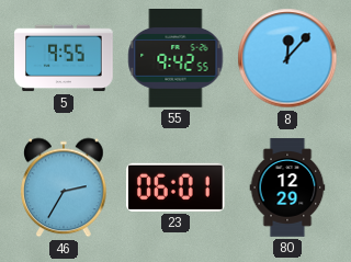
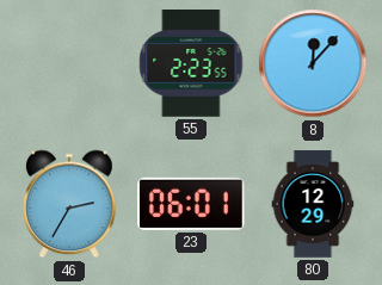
5: 9:55 -> none
55: 9:42 -> 2:23
